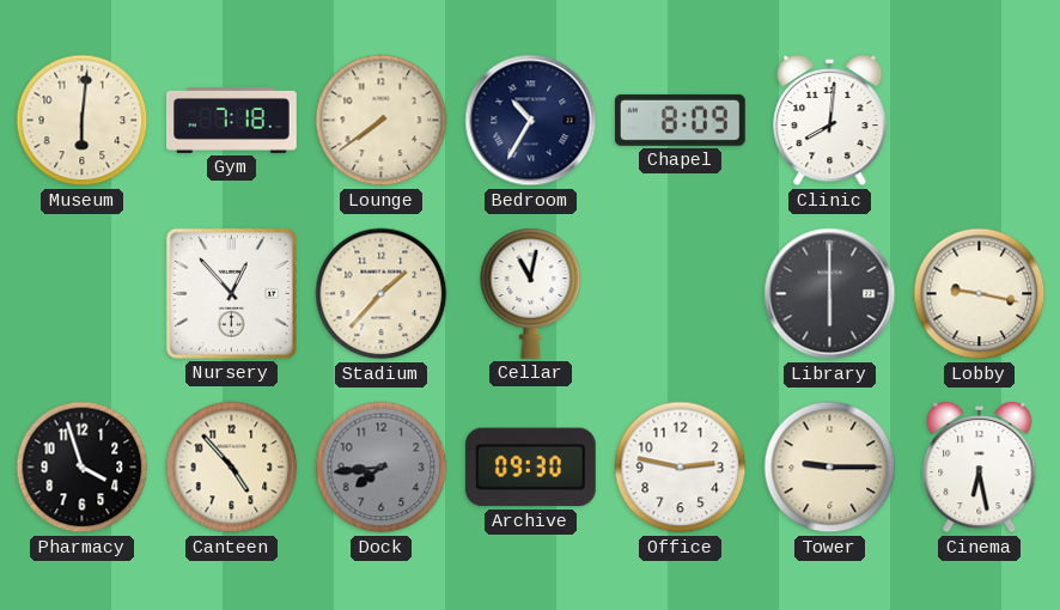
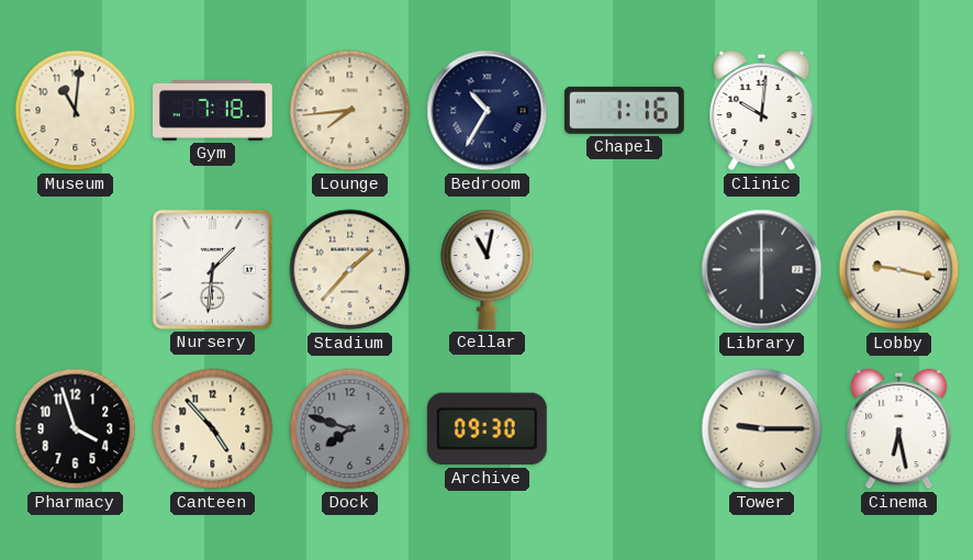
Museum: 6:01 -> 11:01
Lounge: 7:39 -> 7:44
Chapel: 8:09 -> 1:16
Clinic: 8:01 -> 10:01
Nursery: 12:53 -> 1:31
Dock: 7:44 -> 7:48
Office: 2:47 -> none
